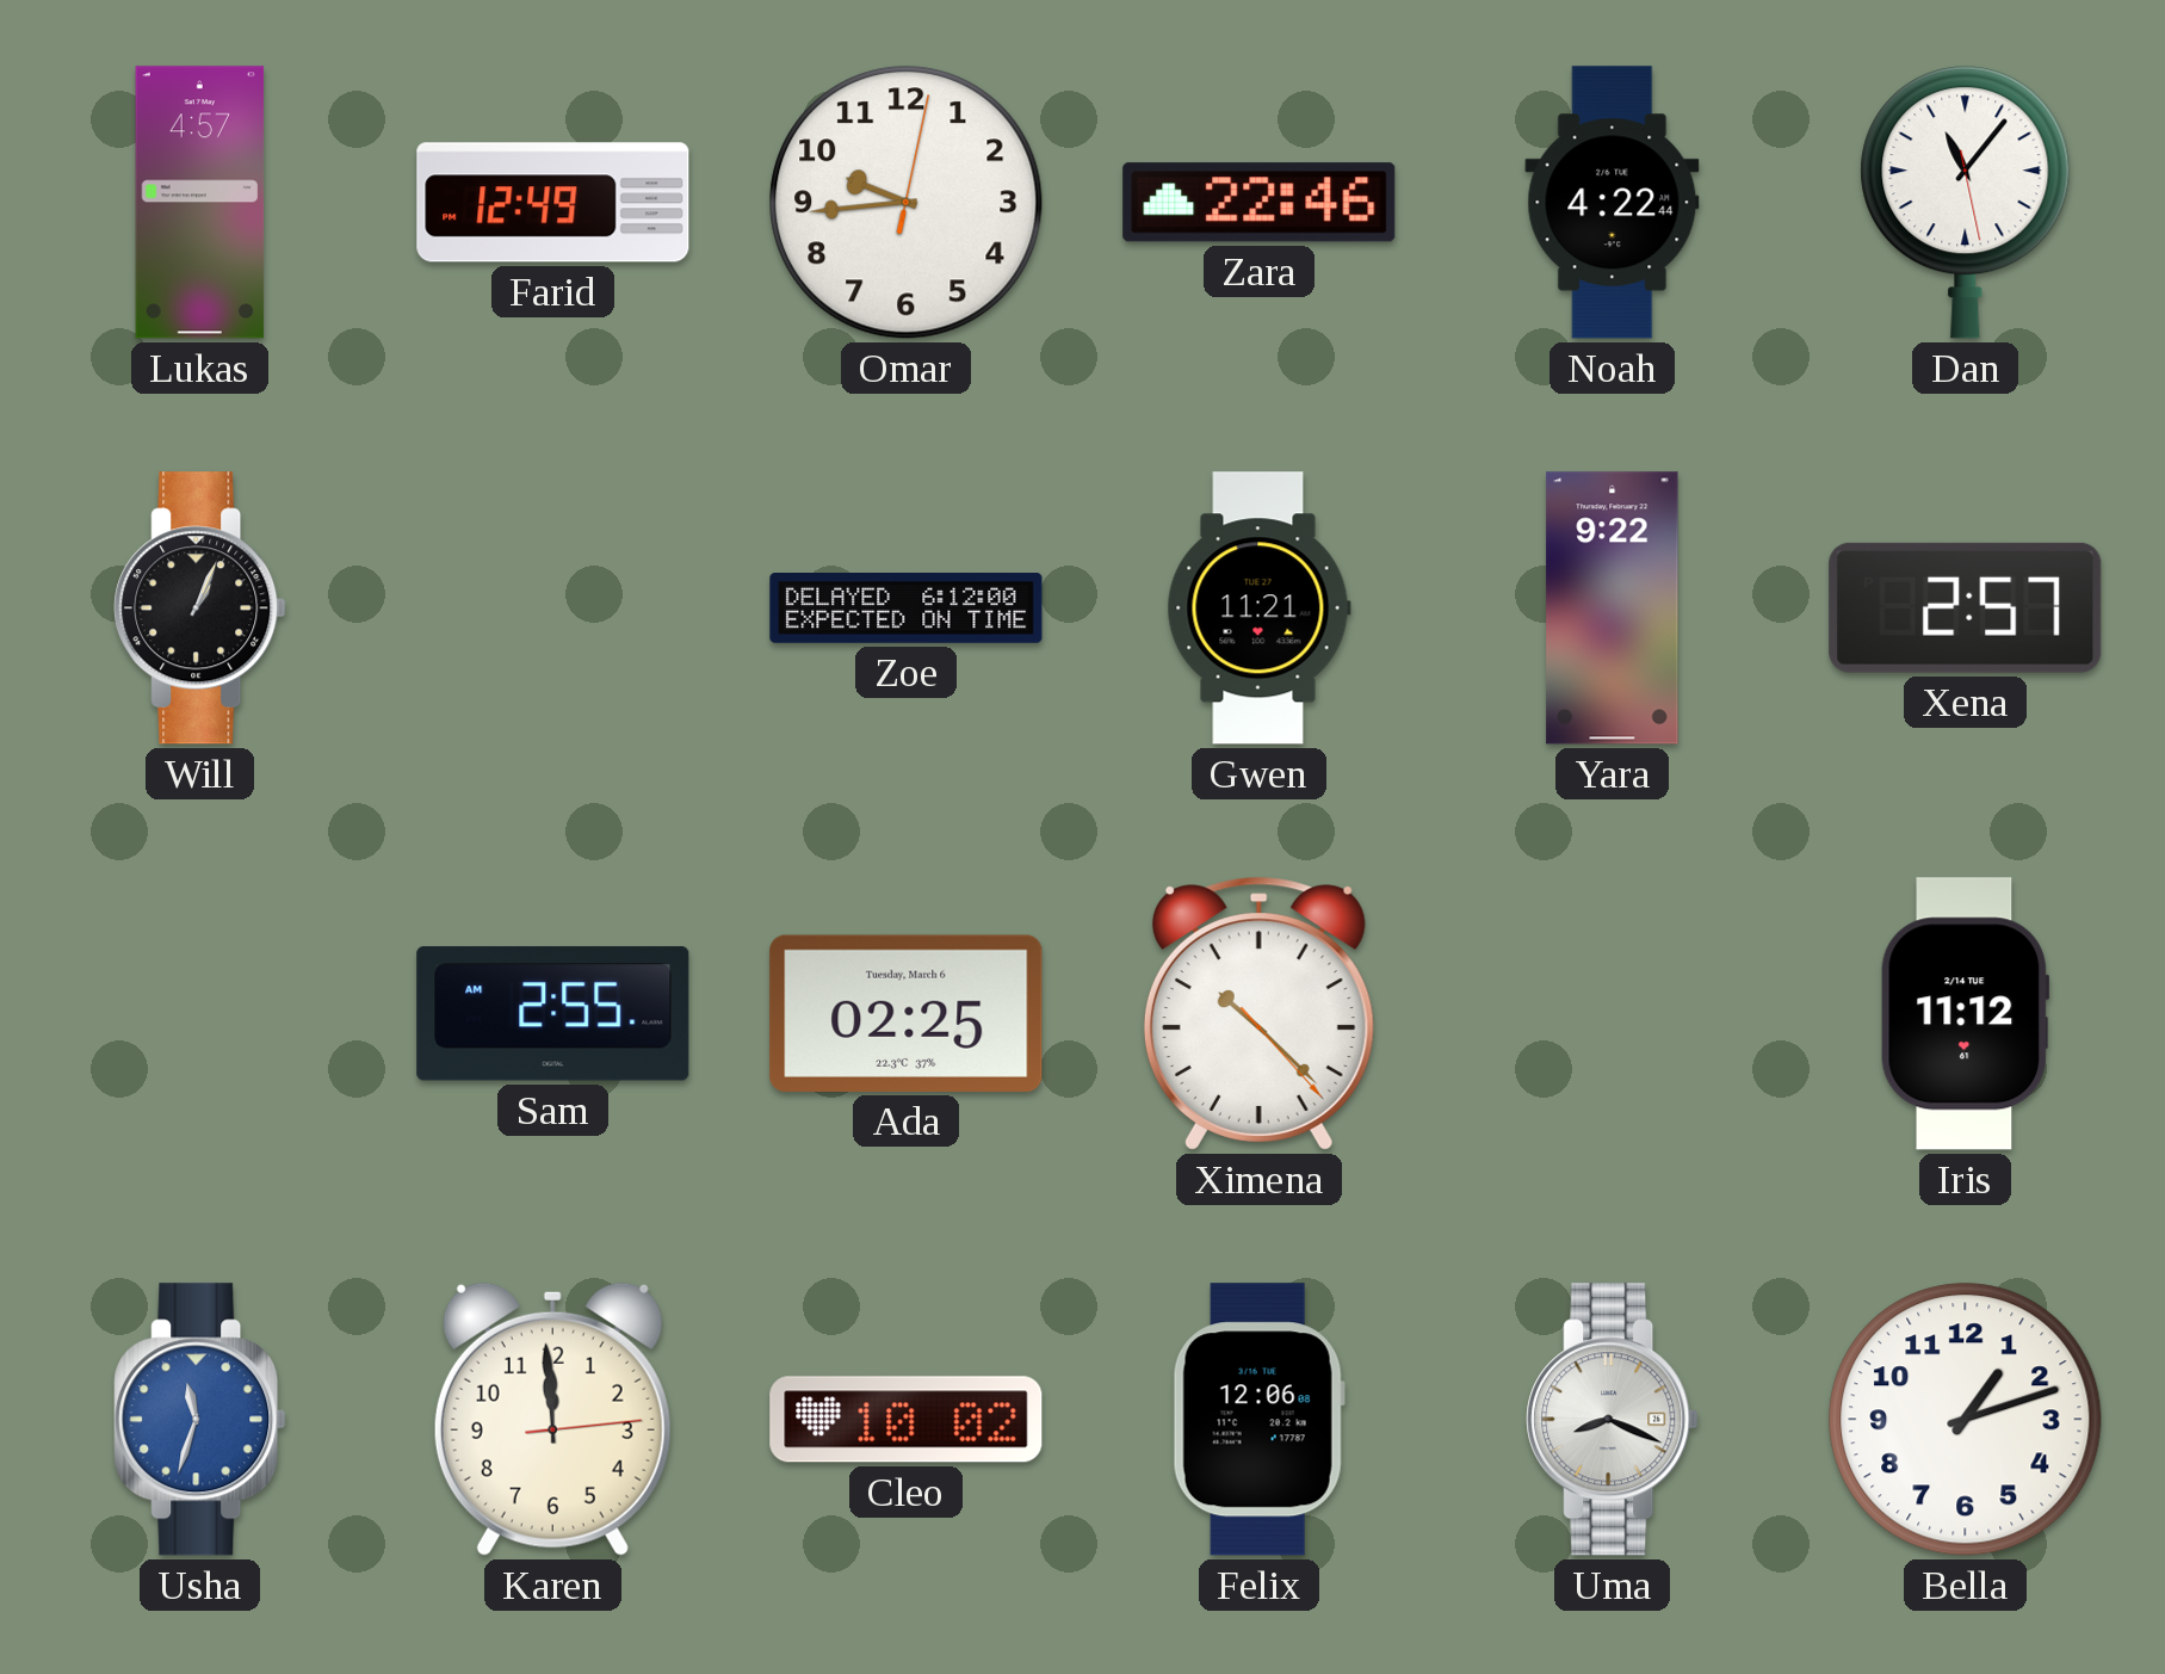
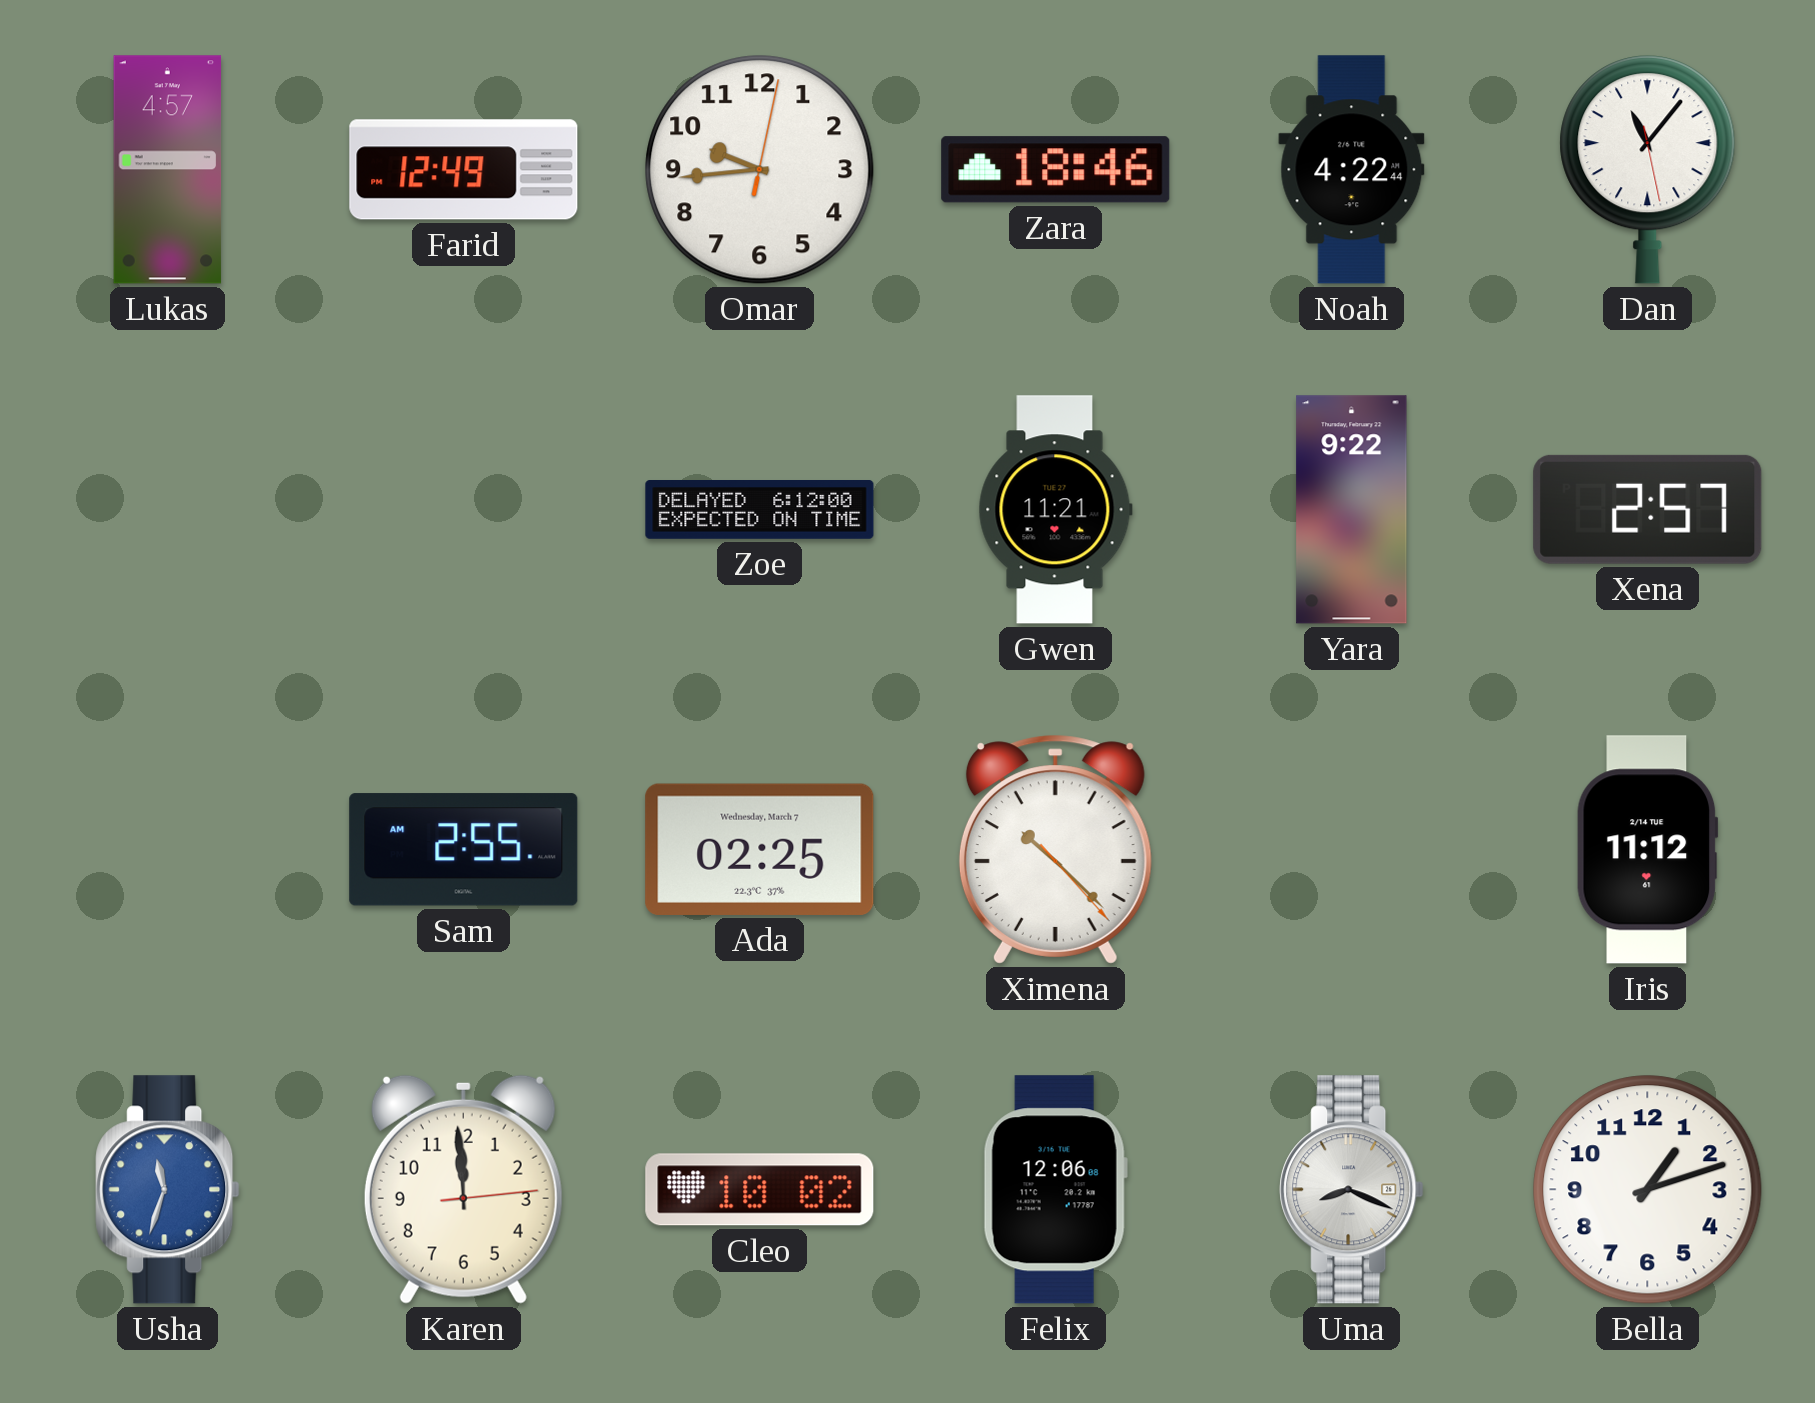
Zara: 22:46 -> 18:46
Will: 1:04 -> none
Ada date: Tuesday, March 6 -> Wednesday, March 7
